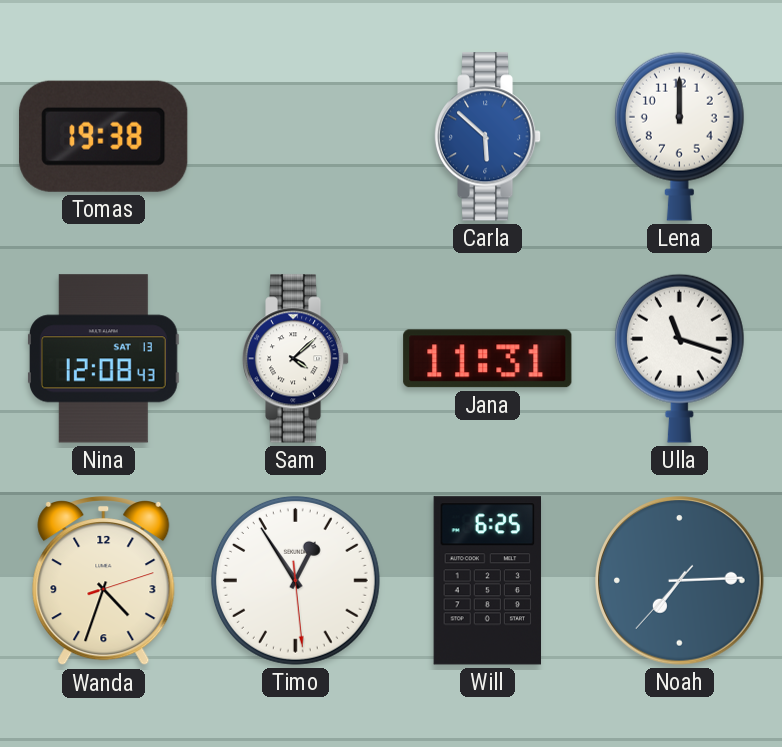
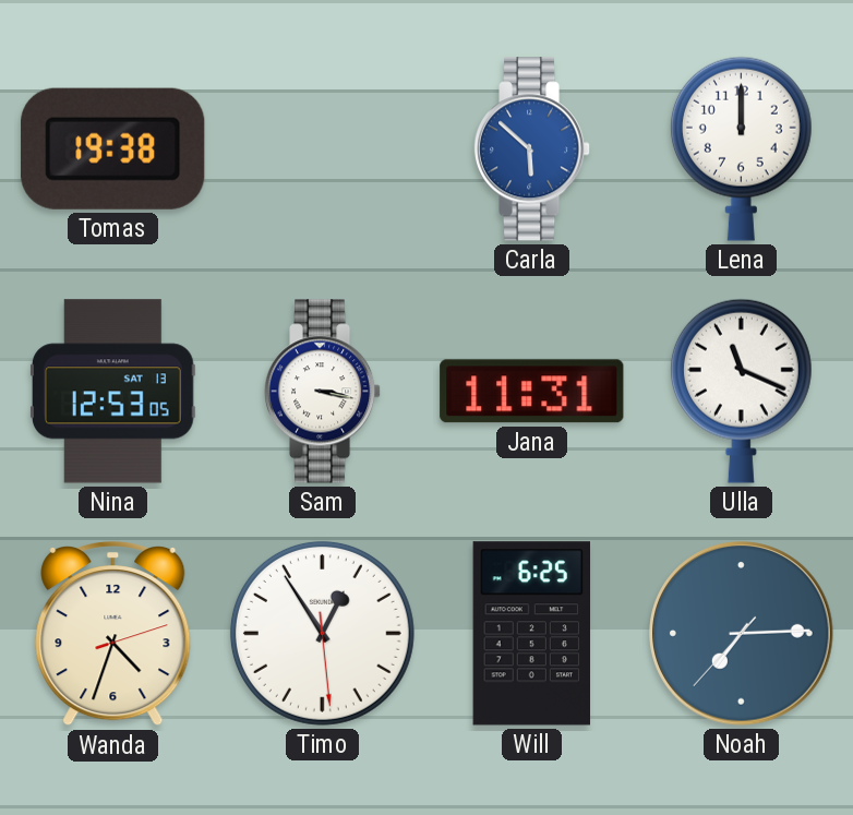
Nina: 12:08 -> 12:53
Sam: 4:08 -> 3:17
Ulla: 11:18 -> 11:19
